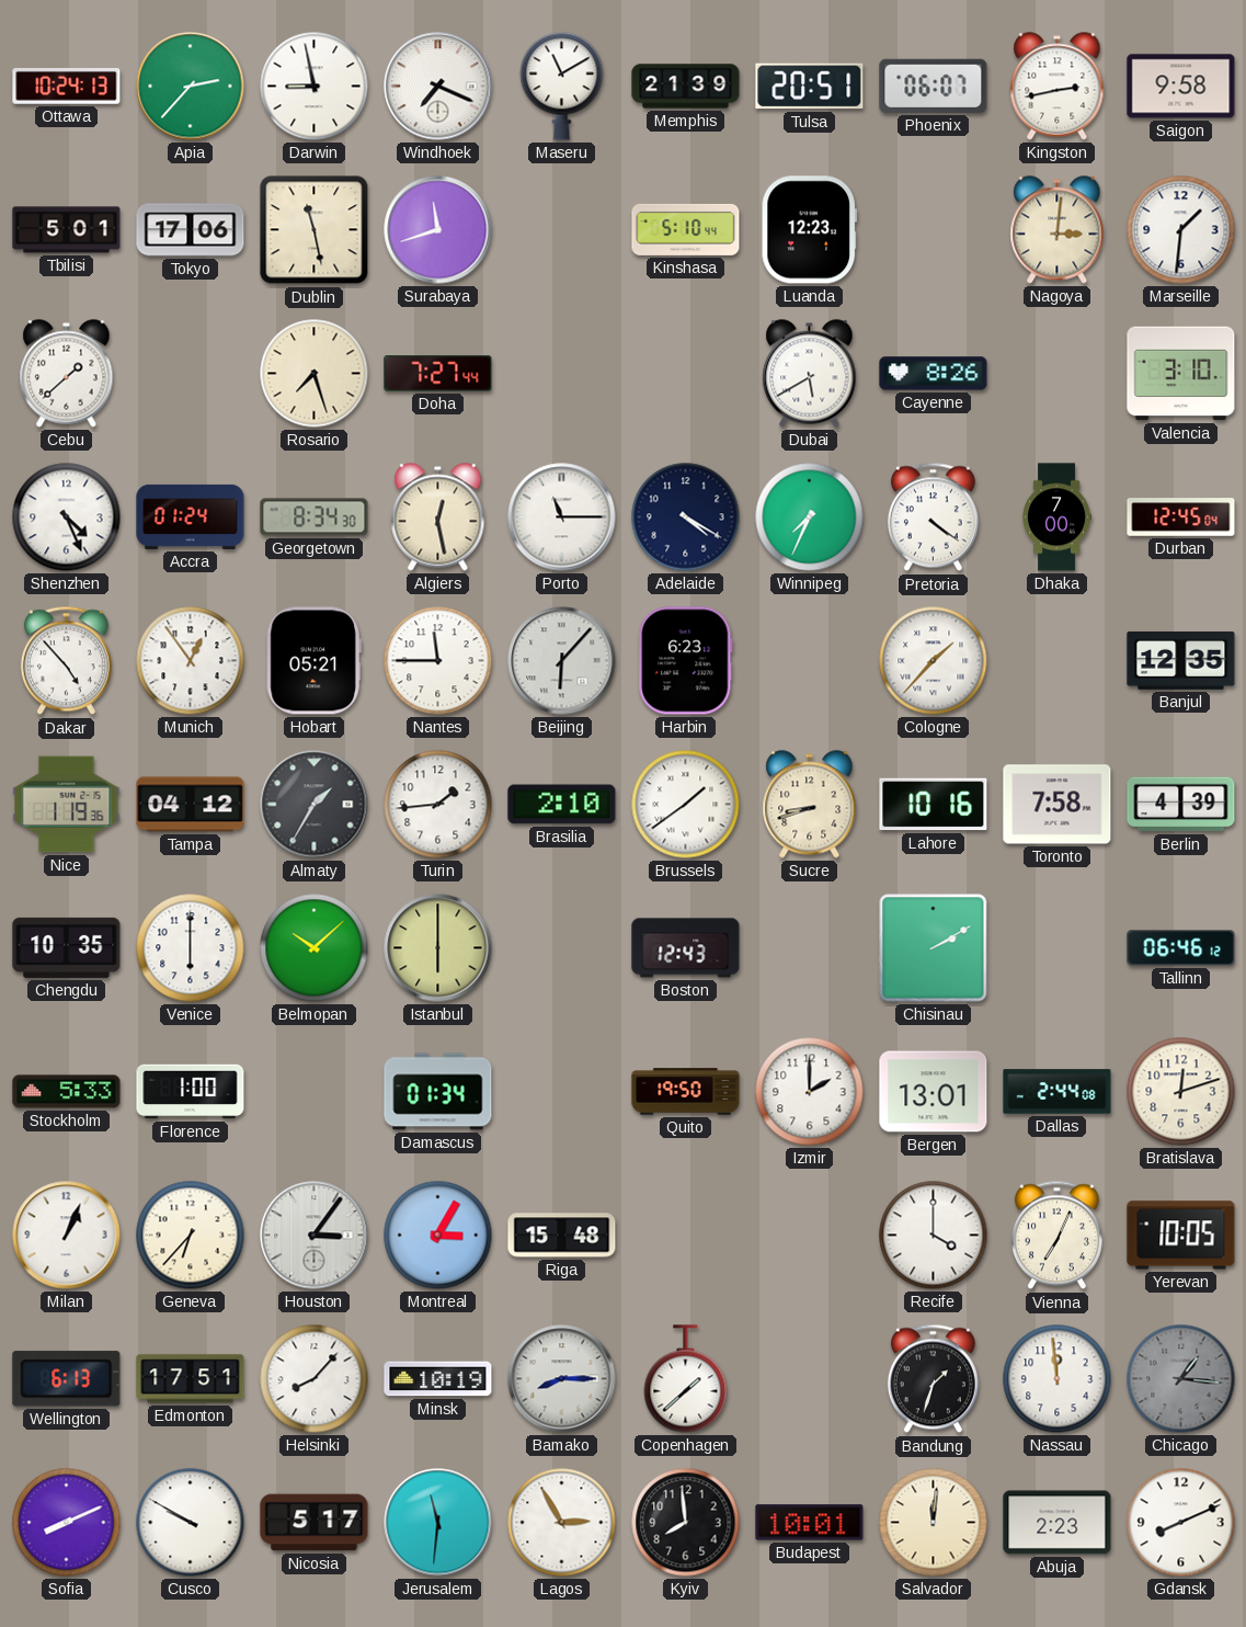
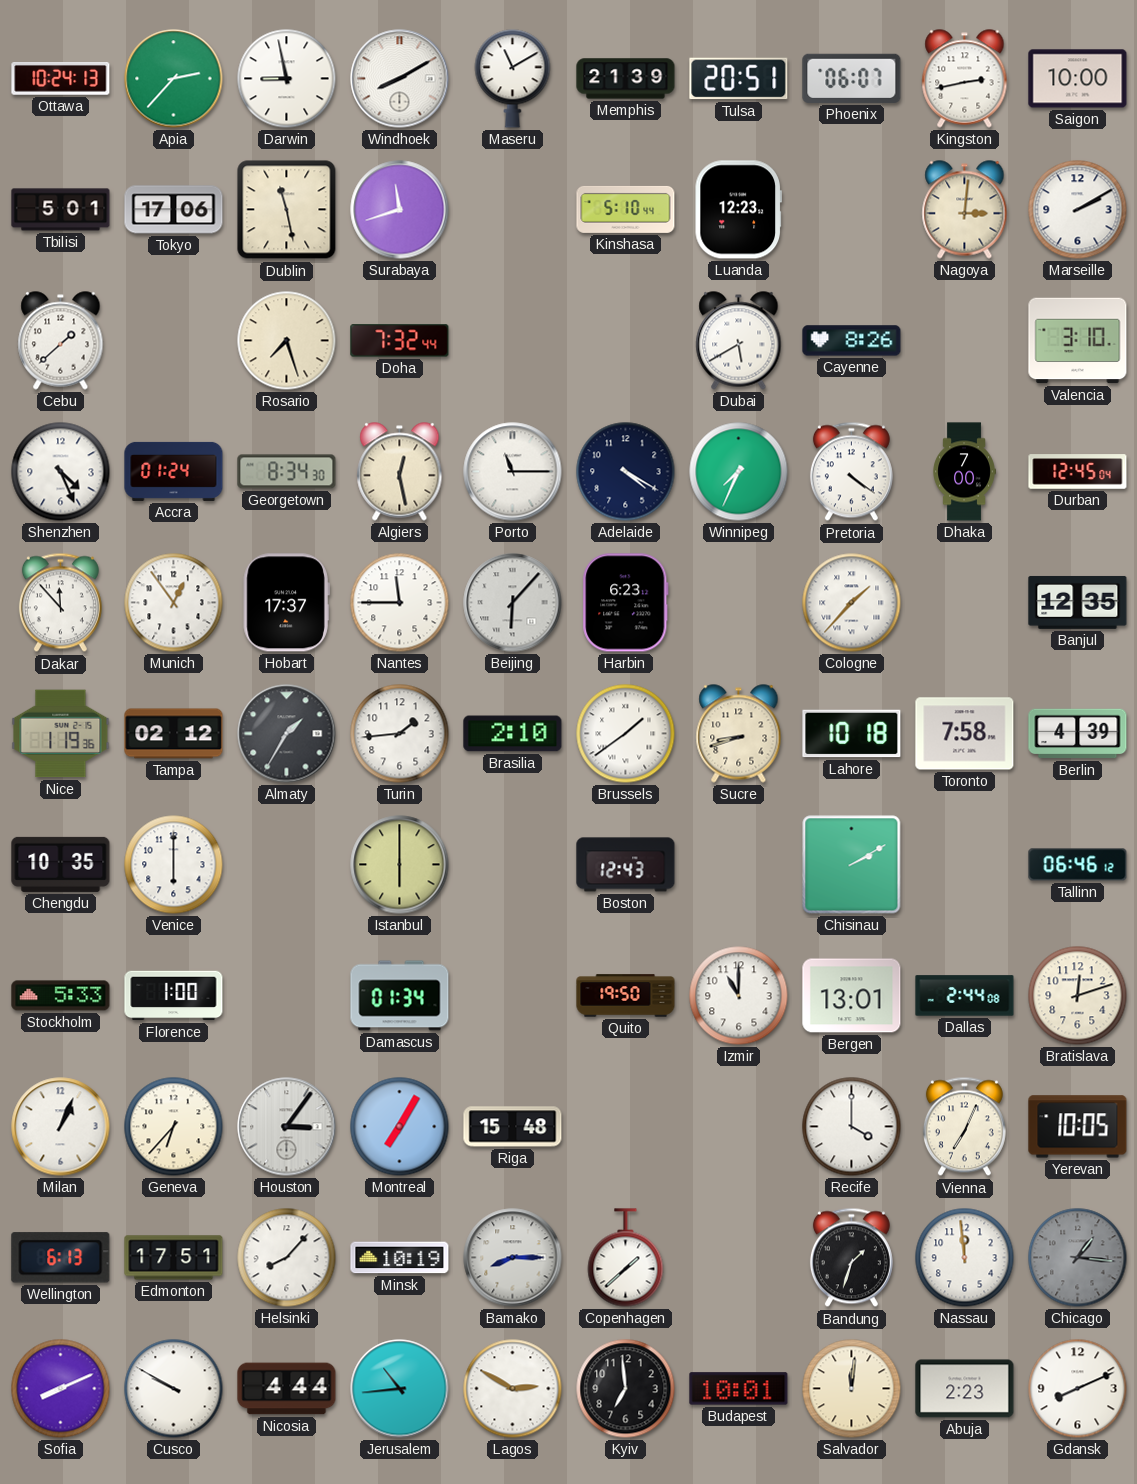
Windhoek: 7:19 -> 8:10
Saigon: 9:58 -> 10:00
Marseille: 1:31 -> 2:10
Doha: 7:27 -> 7:32
Dakar: 4:53 -> 11:53
Hobart: 05:21 -> 17:37
Tampa: 04:12 -> 02:12
Lahore: 10:16 -> 10:18
Belmopan: 10:08 -> none
Izmir: 2:00 -> 11:00
Montreal: 3:05 -> 7:05
Nicosia: 5:17 -> 4:44
Jerusalem: 11:31 -> 10:44
Lagos: 2:55 -> 2:50
Kyiv: 7:59 -> 6:59
